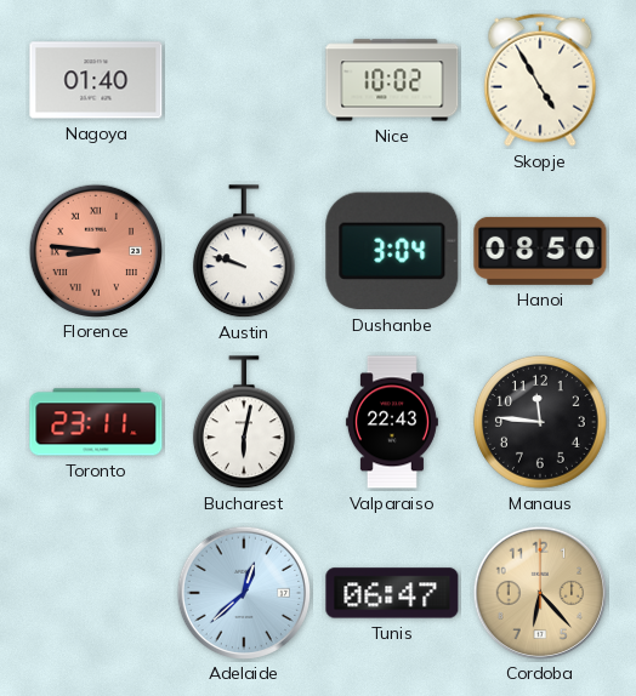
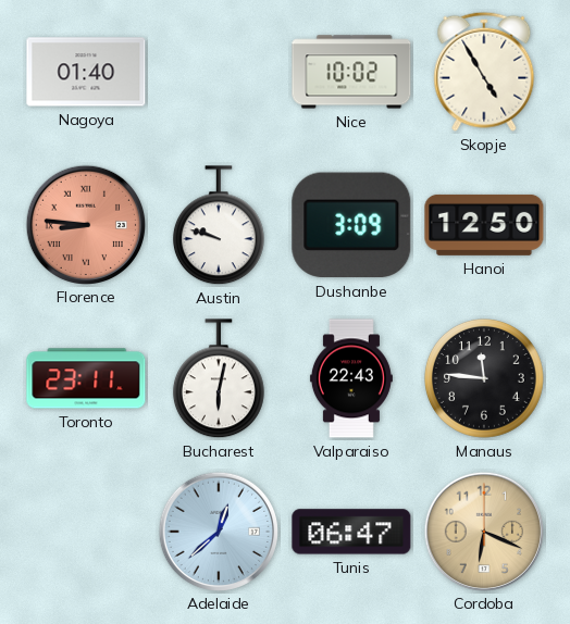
Dushanbe: 3:04 -> 3:09
Hanoi: 08:50 -> 12:50
Cordoba: 6:23 -> 6:19
